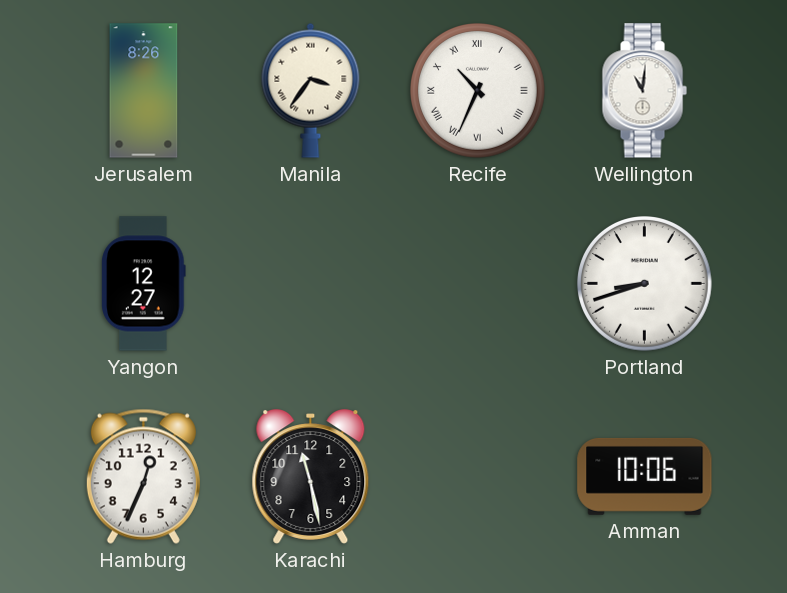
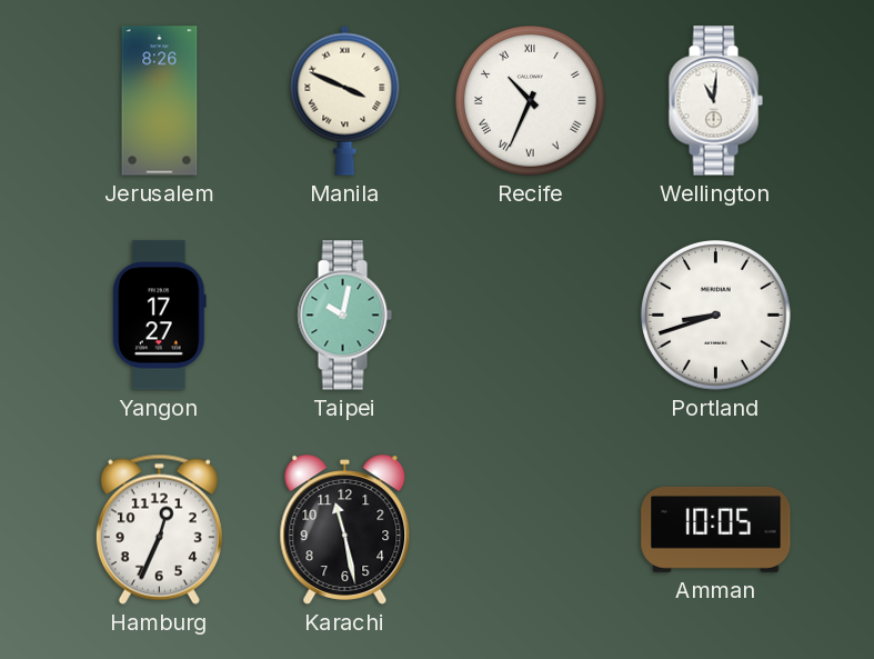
Manila: 3:36 -> 3:49
Yangon: 12:27 -> 17:27
Taipei: none -> 10:02
Amman: 10:06 -> 10:05
